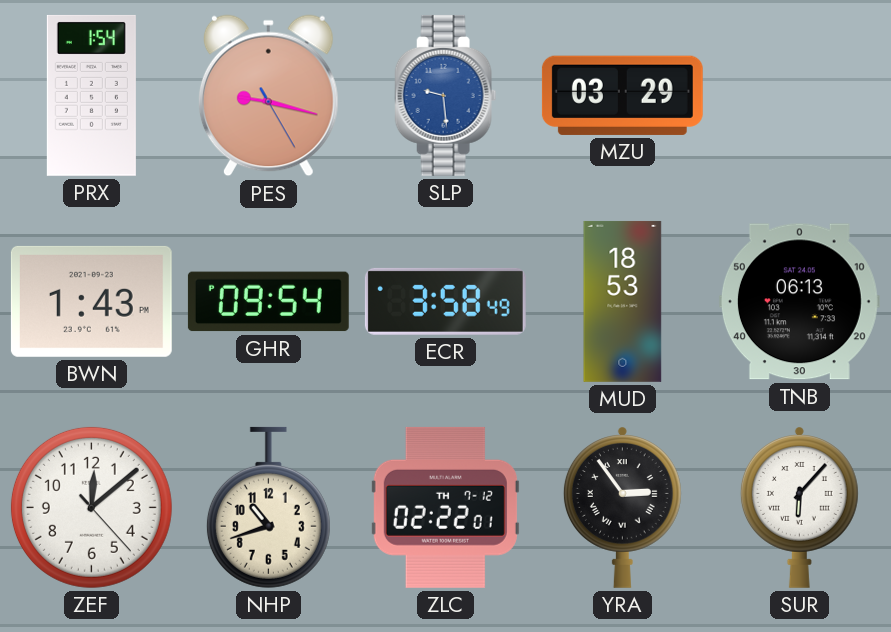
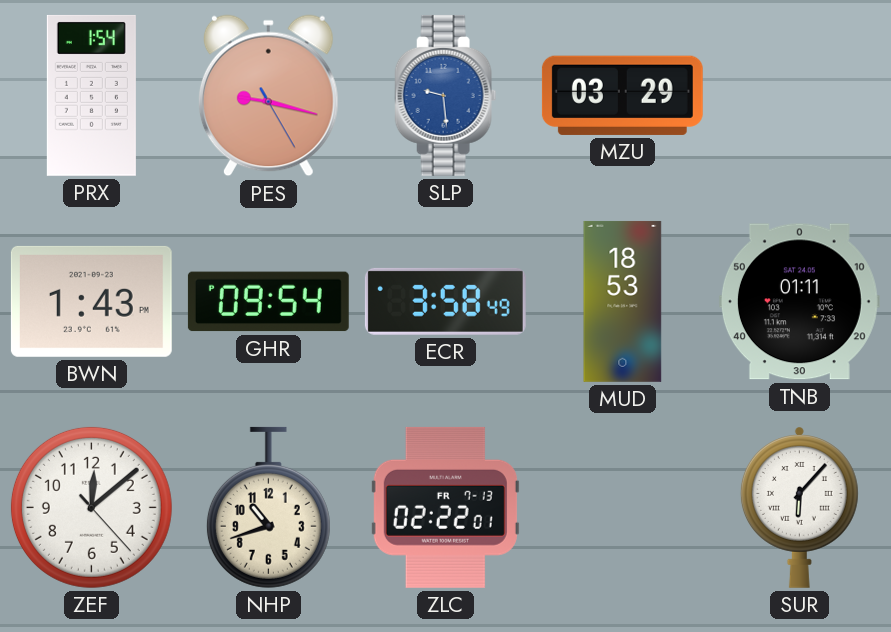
TNB: 06:13 -> 01:11
ZLC date: TH 7-12 -> FR 7-13
YRA: 2:54 -> none
